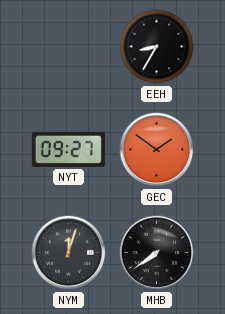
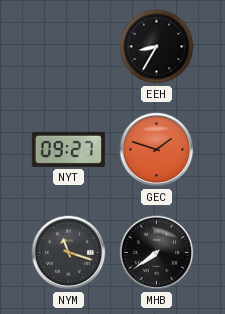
GEC: 1:51 -> 1:48
NYM: 12:03 -> 11:18
